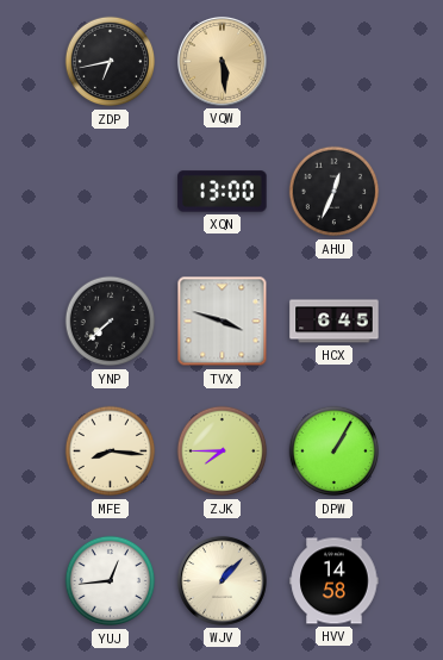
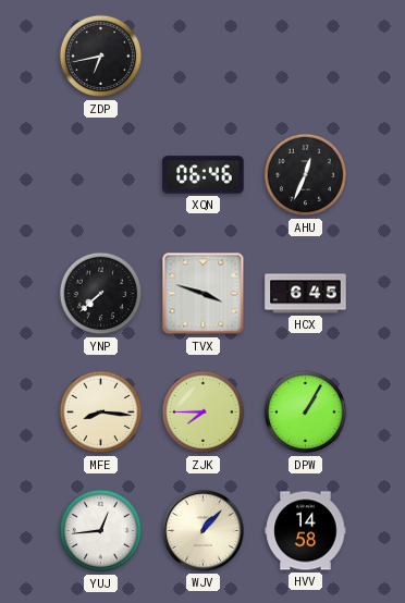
VQW: 5:29 -> none
XQN: 13:00 -> 06:46
